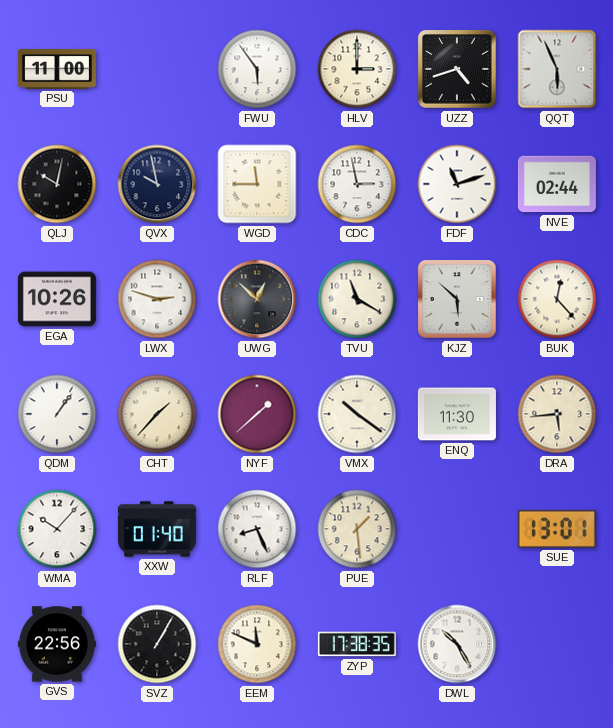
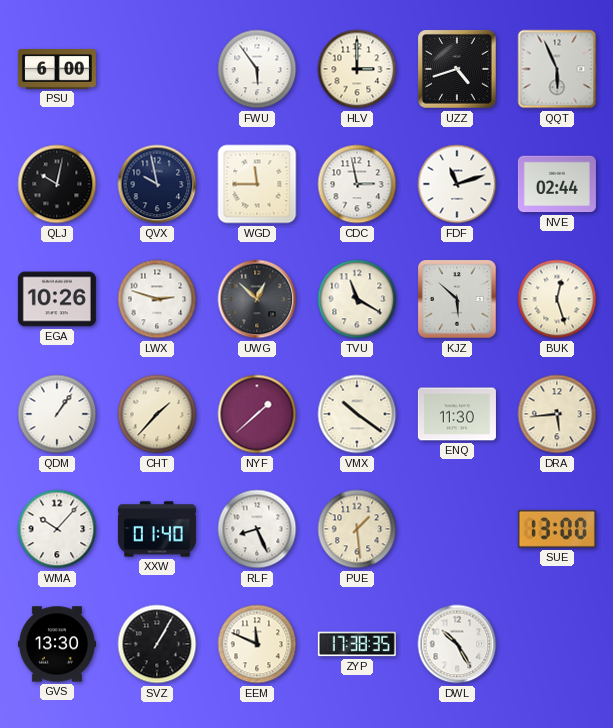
PSU: 11:00 -> 6:00
BUK: 12:23 -> 12:27
SUE: 13:01 -> 13:00
GVS: 22:56 -> 13:30
